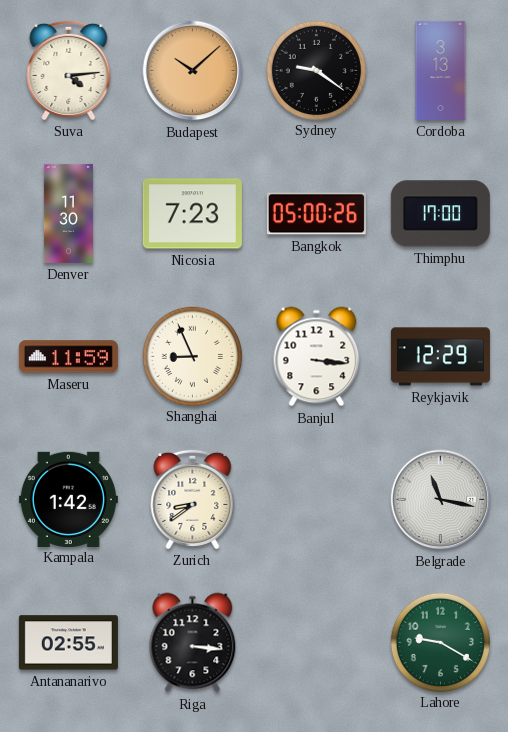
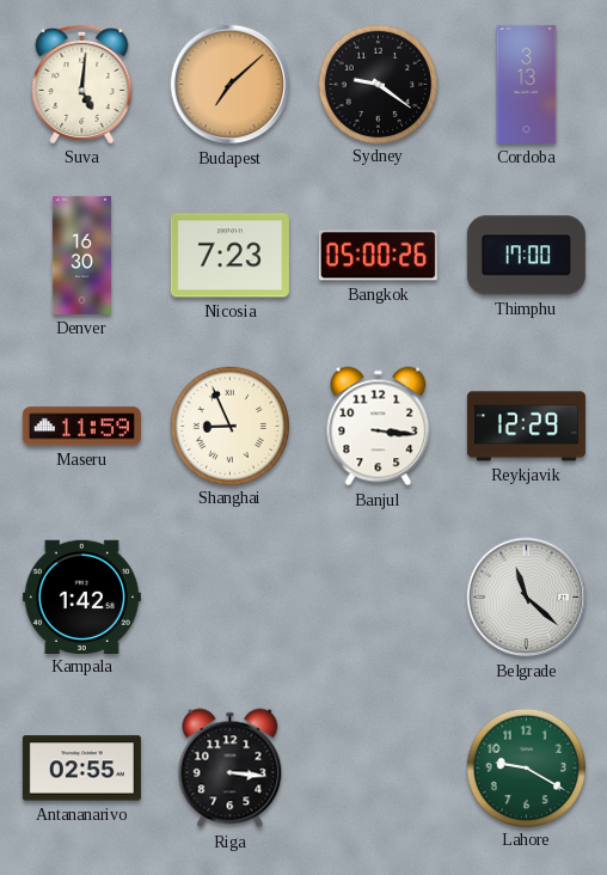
Suva: 4:14 -> 5:01
Budapest: 10:08 -> 7:08
Denver: 11:30 -> 16:30
Zurich: 8:39 -> none
Belgrade: 11:17 -> 11:22
